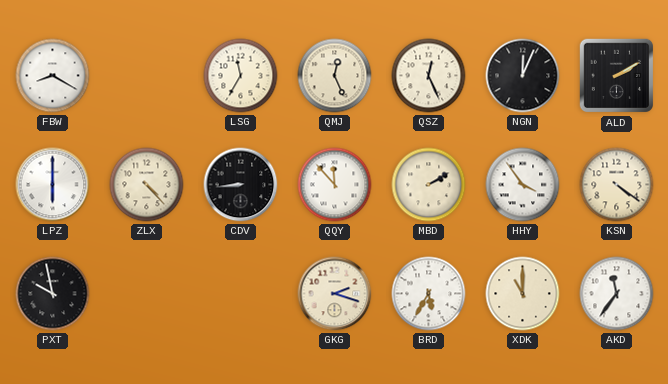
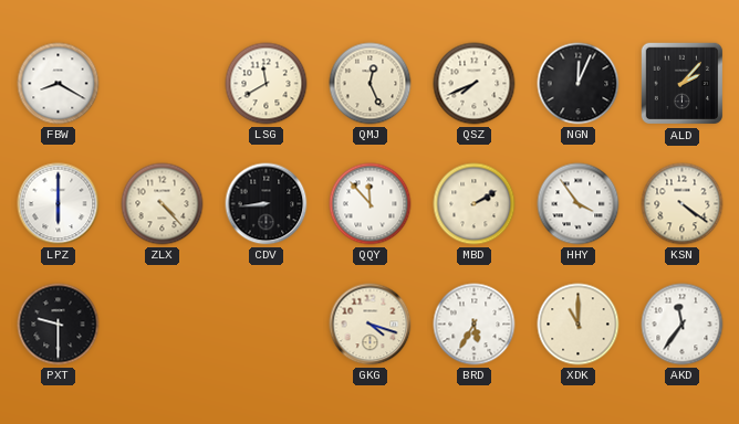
LSG: 11:35 -> 11:40
QSZ: 12:26 -> 7:41
ALD: 2:10 -> 2:07
PXT: 9:58 -> 9:30
GKG: 2:18 -> 4:18
